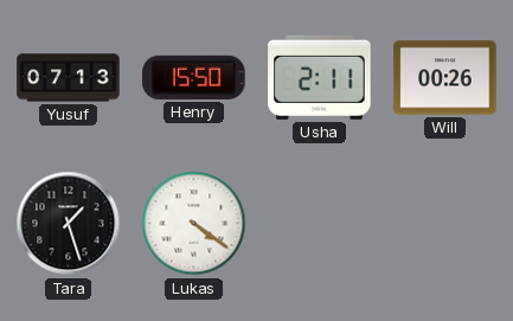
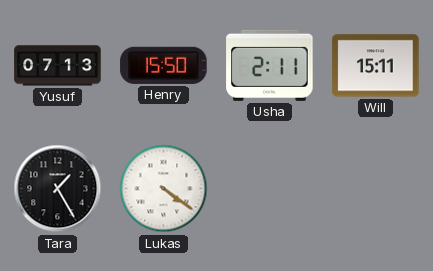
Will: 00:26 -> 15:11
Tara: 1:27 -> 1:25
